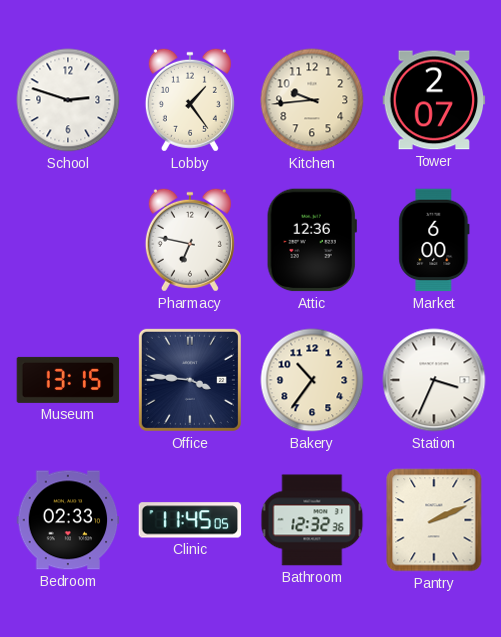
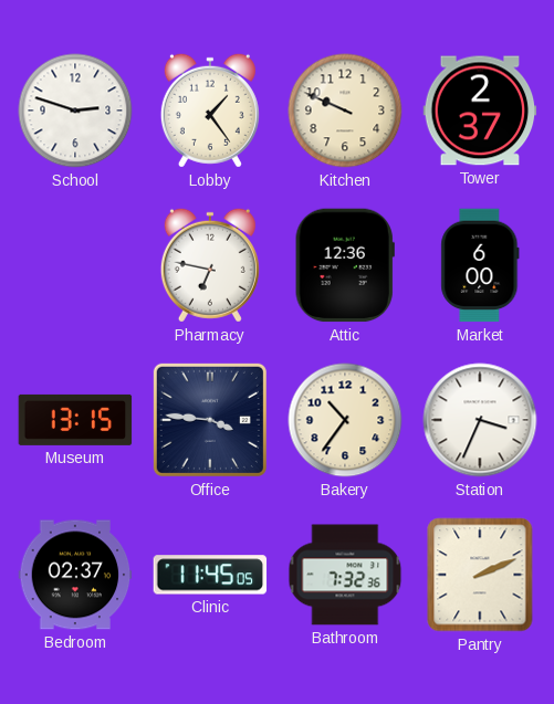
Kitchen: 9:44 -> 9:49
Tower: 2:07 -> 2:37
Bedroom: 02:33 -> 02:37
Bathroom: 12:32 -> 7:32
